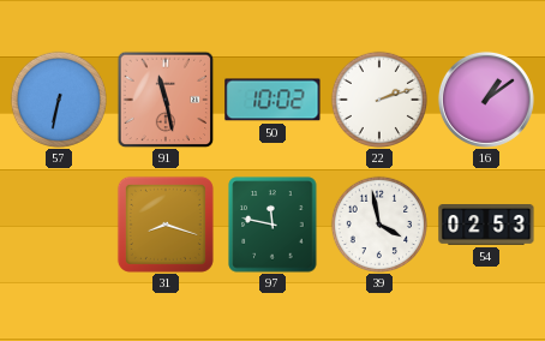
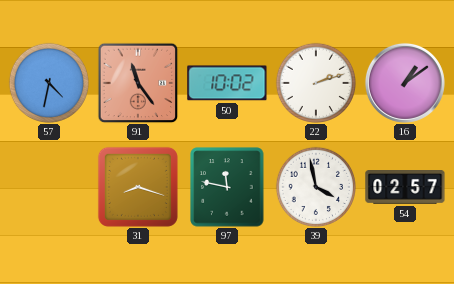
57: 6:32 -> 4:32
91: 11:28 -> 11:24
54: 02:53 -> 02:57
